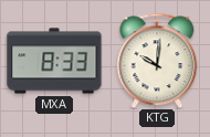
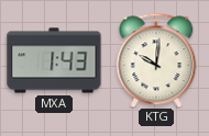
MXA: 8:33 -> 1:43
